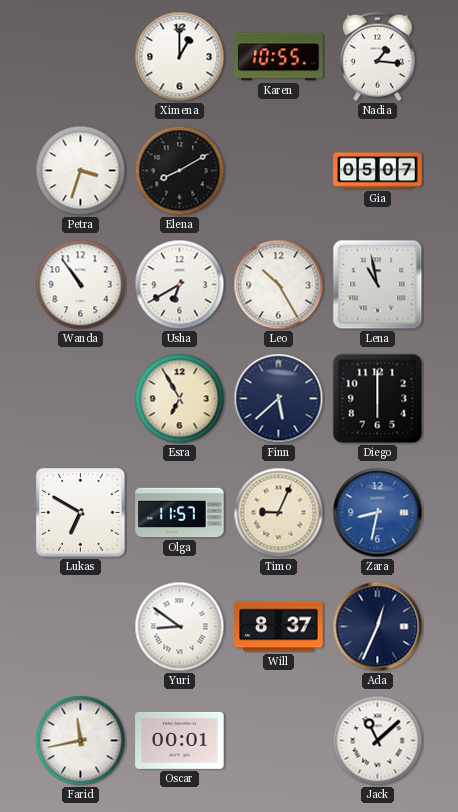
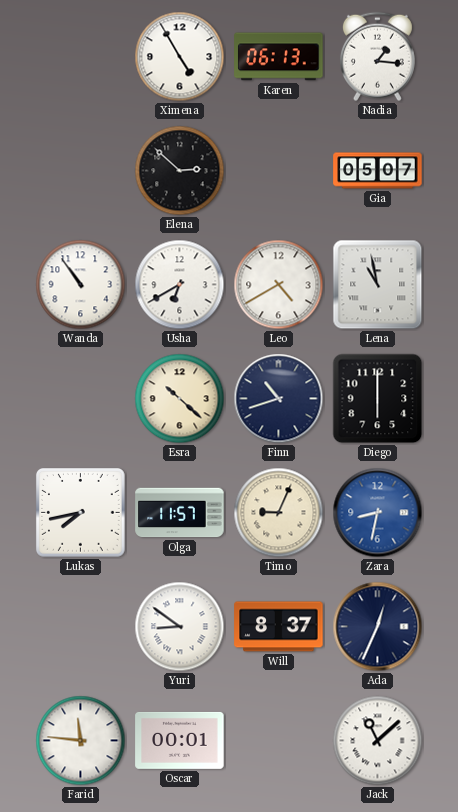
Ximena: 1:00 -> 4:55
Karen: 10:55 -> 06:13
Petra: 3:33 -> none
Elena: 8:10 -> 2:52
Leo: 10:25 -> 4:40
Esra: 6:55 -> 10:22
Finn: 5:38 -> 10:42
Lukas: 6:50 -> 7:43
Farid: 11:43 -> 11:46
